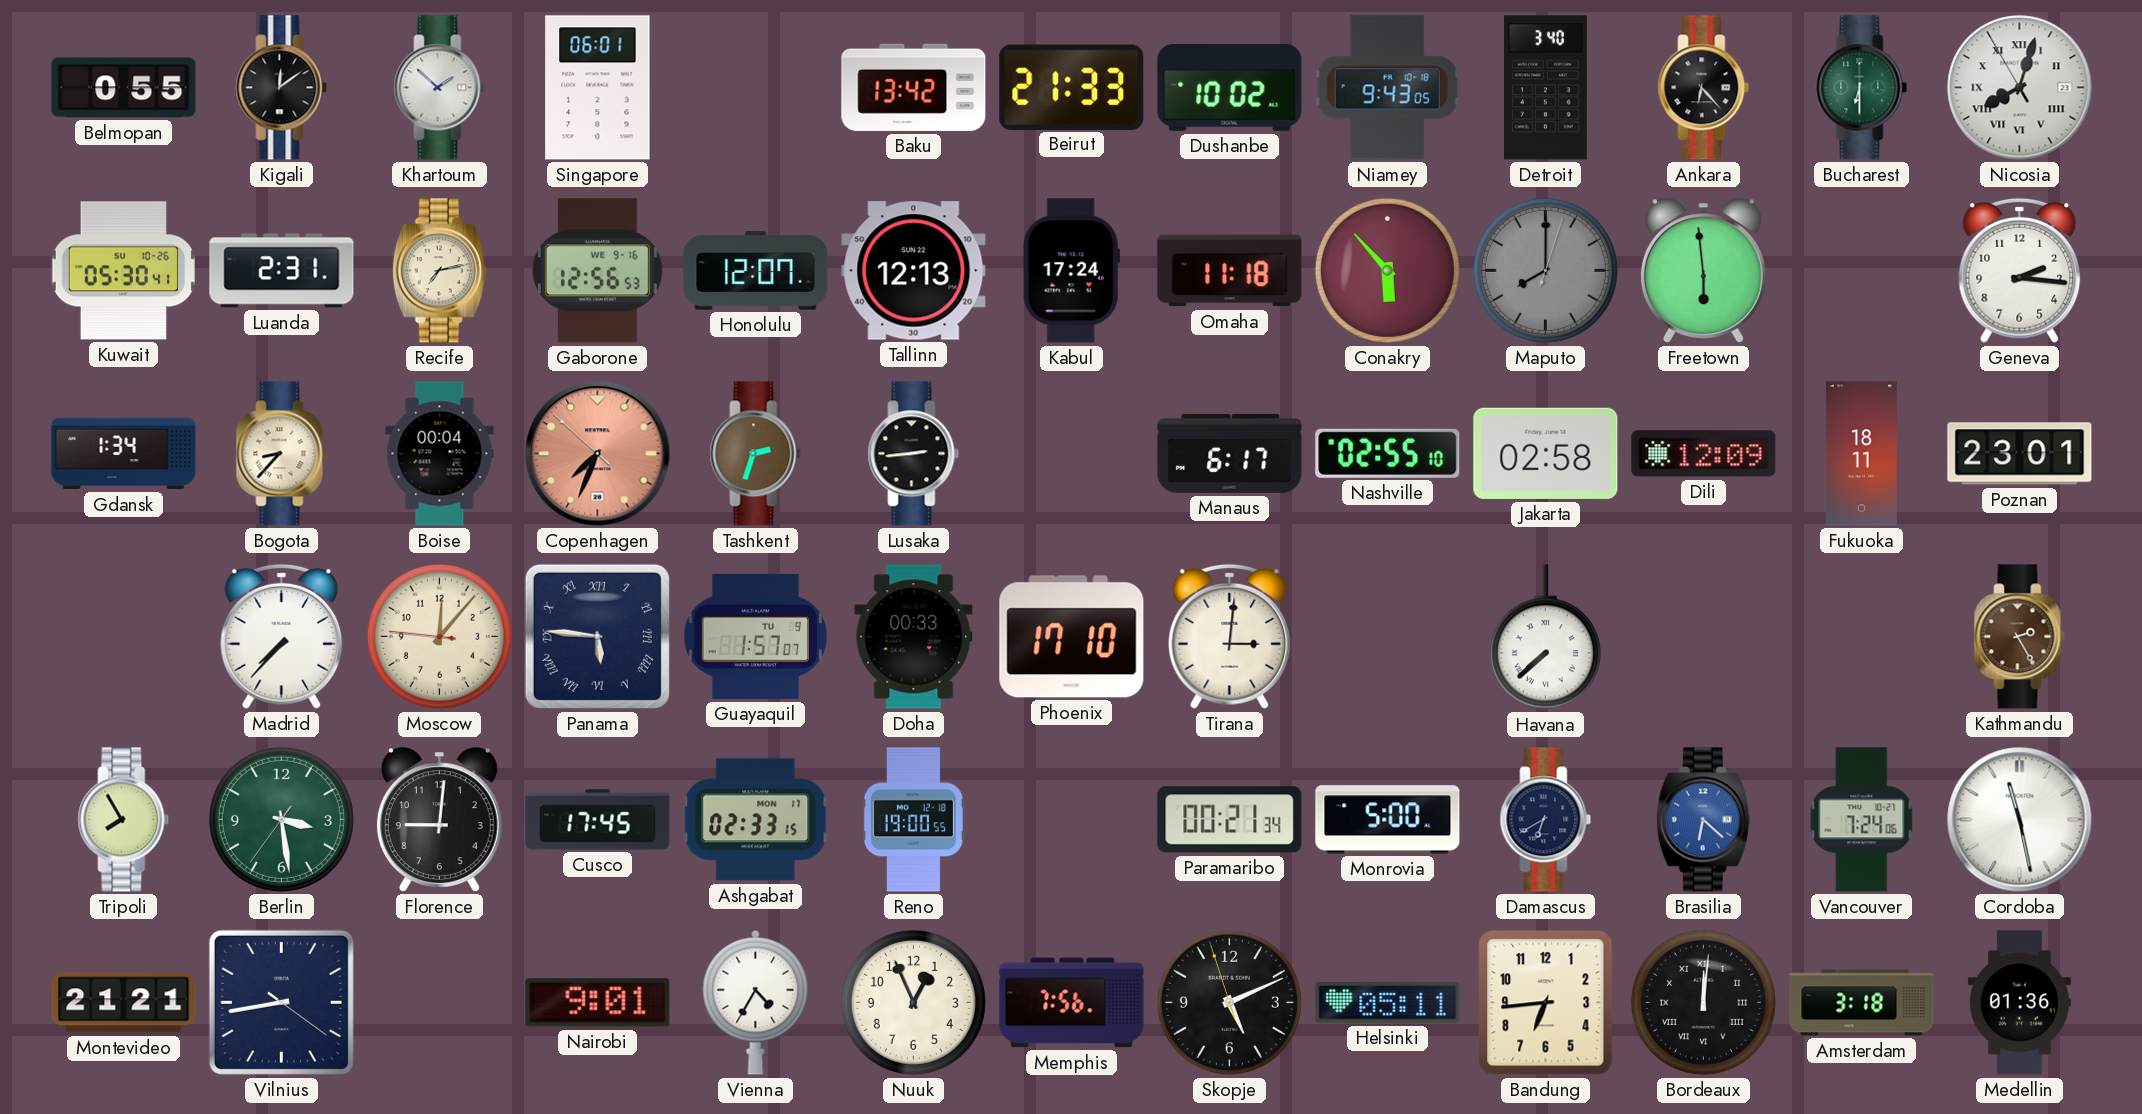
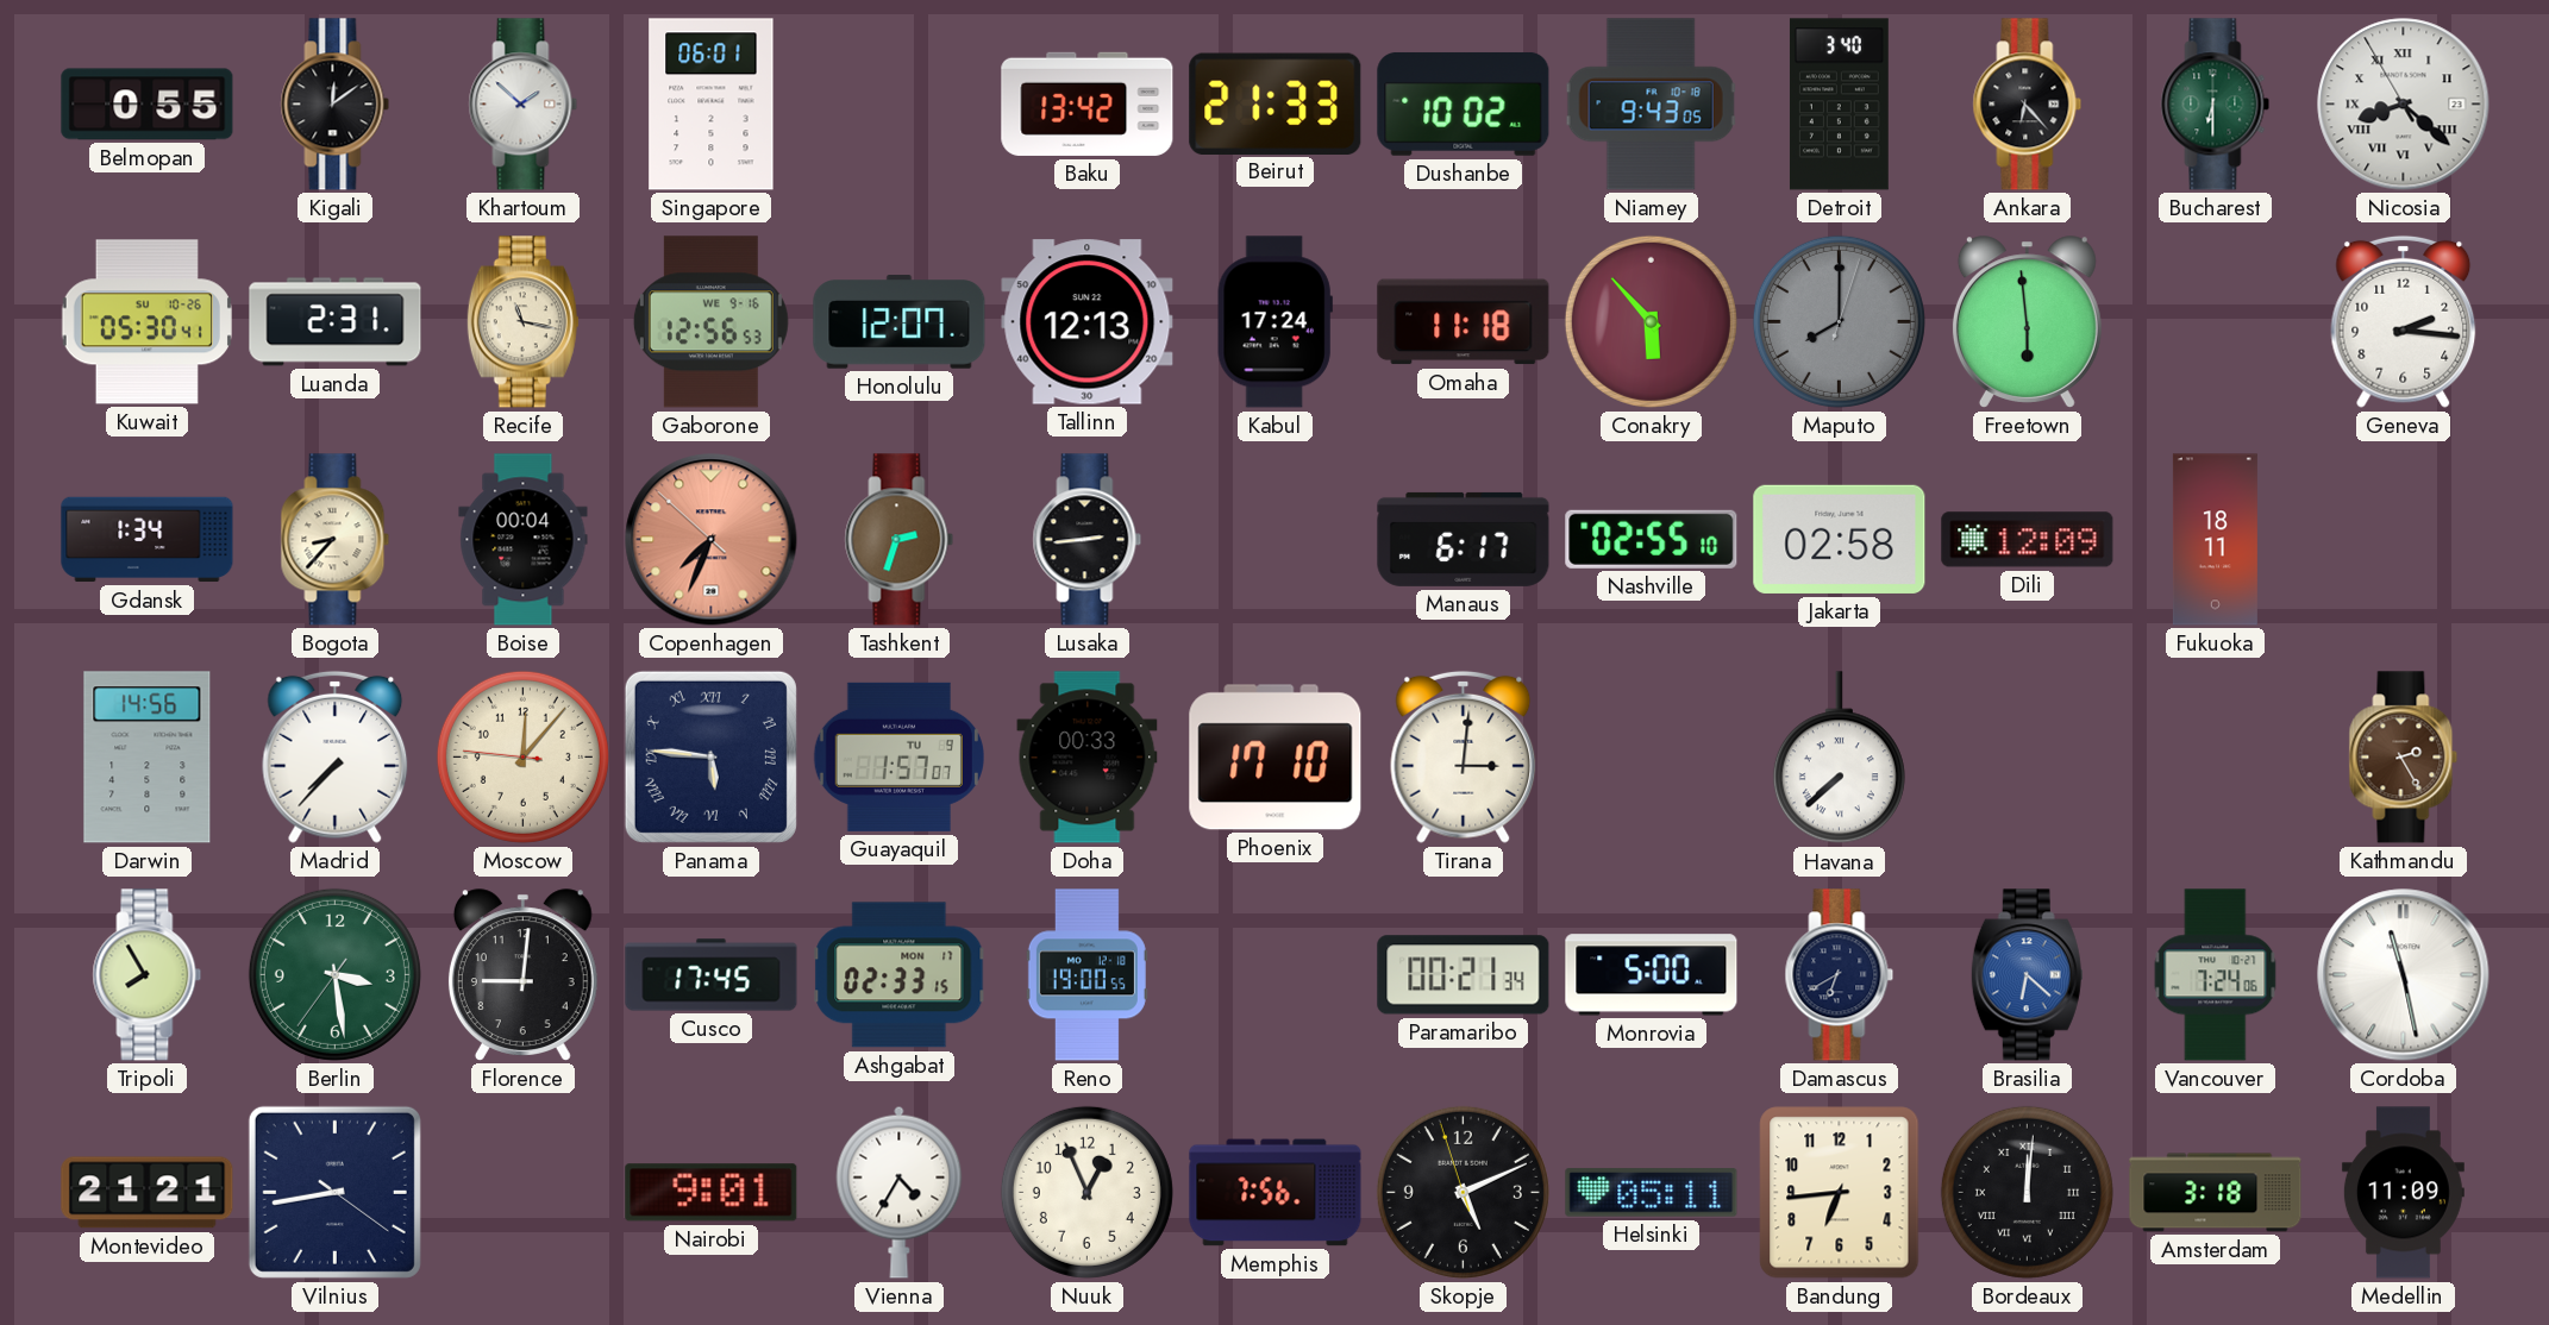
Nicosia: 8:02 -> 8:21
Recife: 7:13 -> 11:17
Poznan: 23:01 -> none
Darwin: none -> 14:56
Medellin: 01:36 -> 11:09
